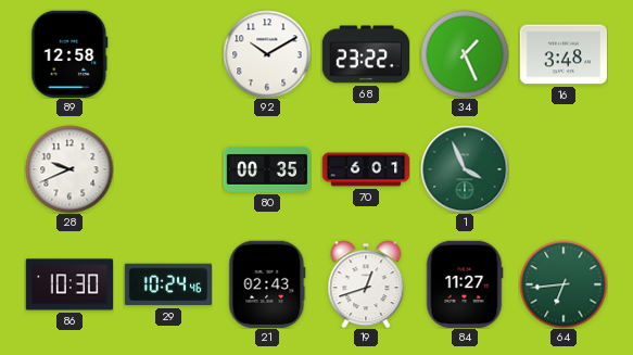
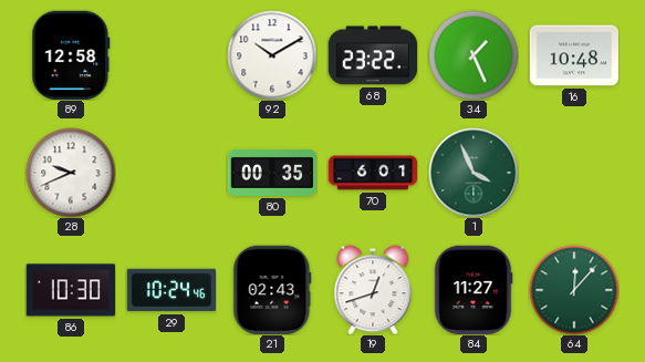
16: 3:48 -> 10:48
64: 6:44 -> 12:07
